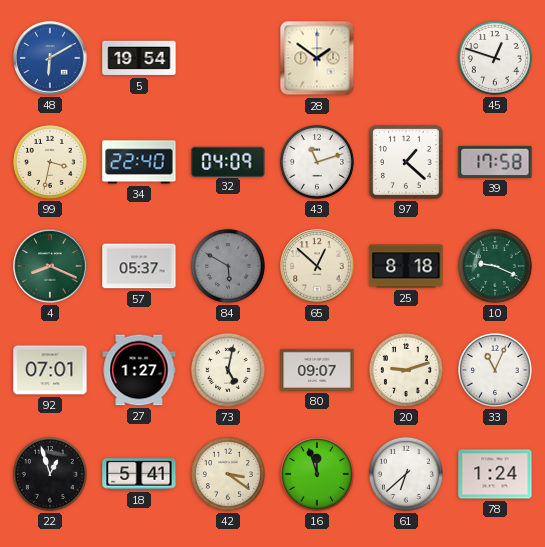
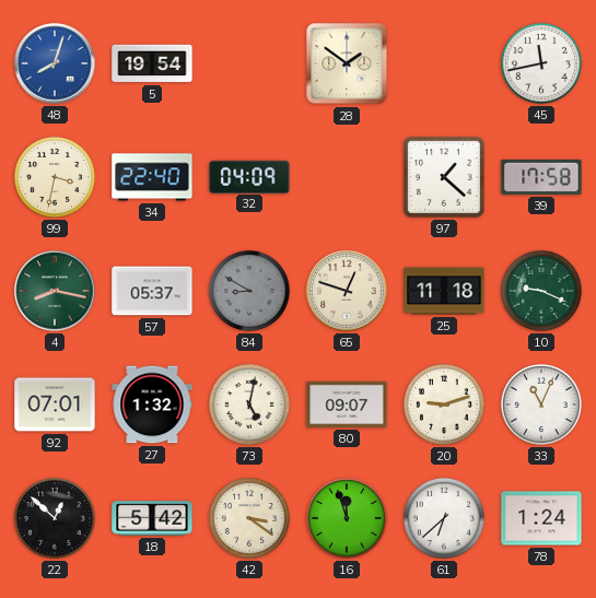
48: 6:10 -> 8:03
45: 12:48 -> 11:43
43: 11:12 -> none
4: 8:19 -> 8:17
84: 5:50 -> 8:50
65: 12:52 -> 12:48
25: 8:18 -> 11:18
27: 1:27 -> 1:32
22: 12:57 -> 12:52
18: 5:41 -> 5:42
